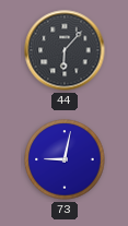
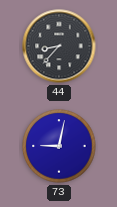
44: 6:07 -> 8:37
